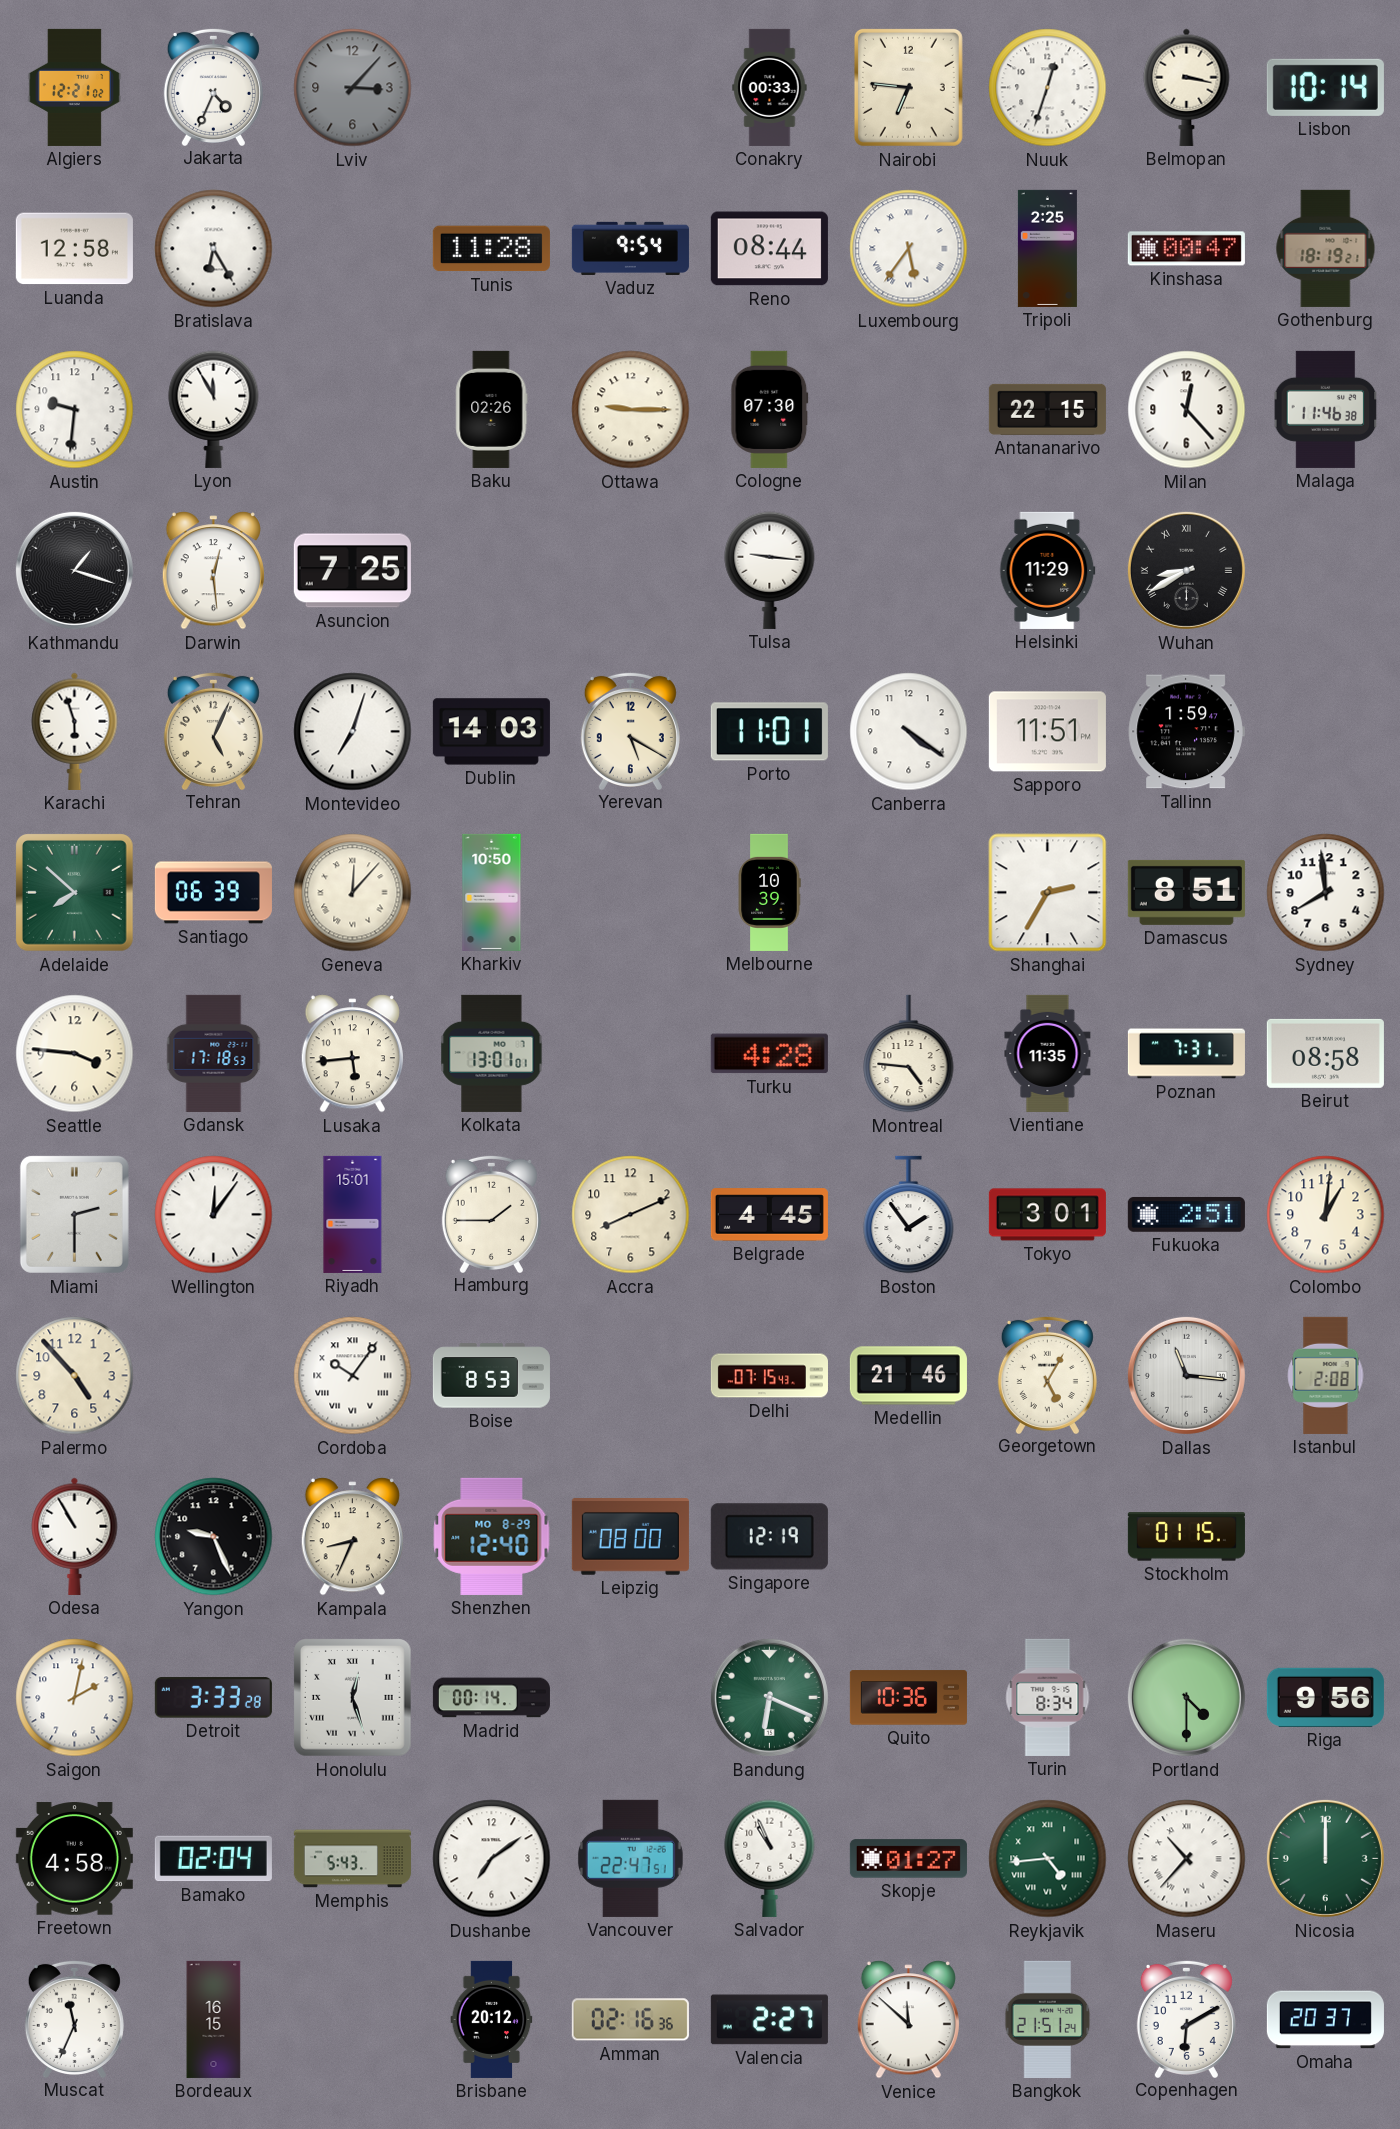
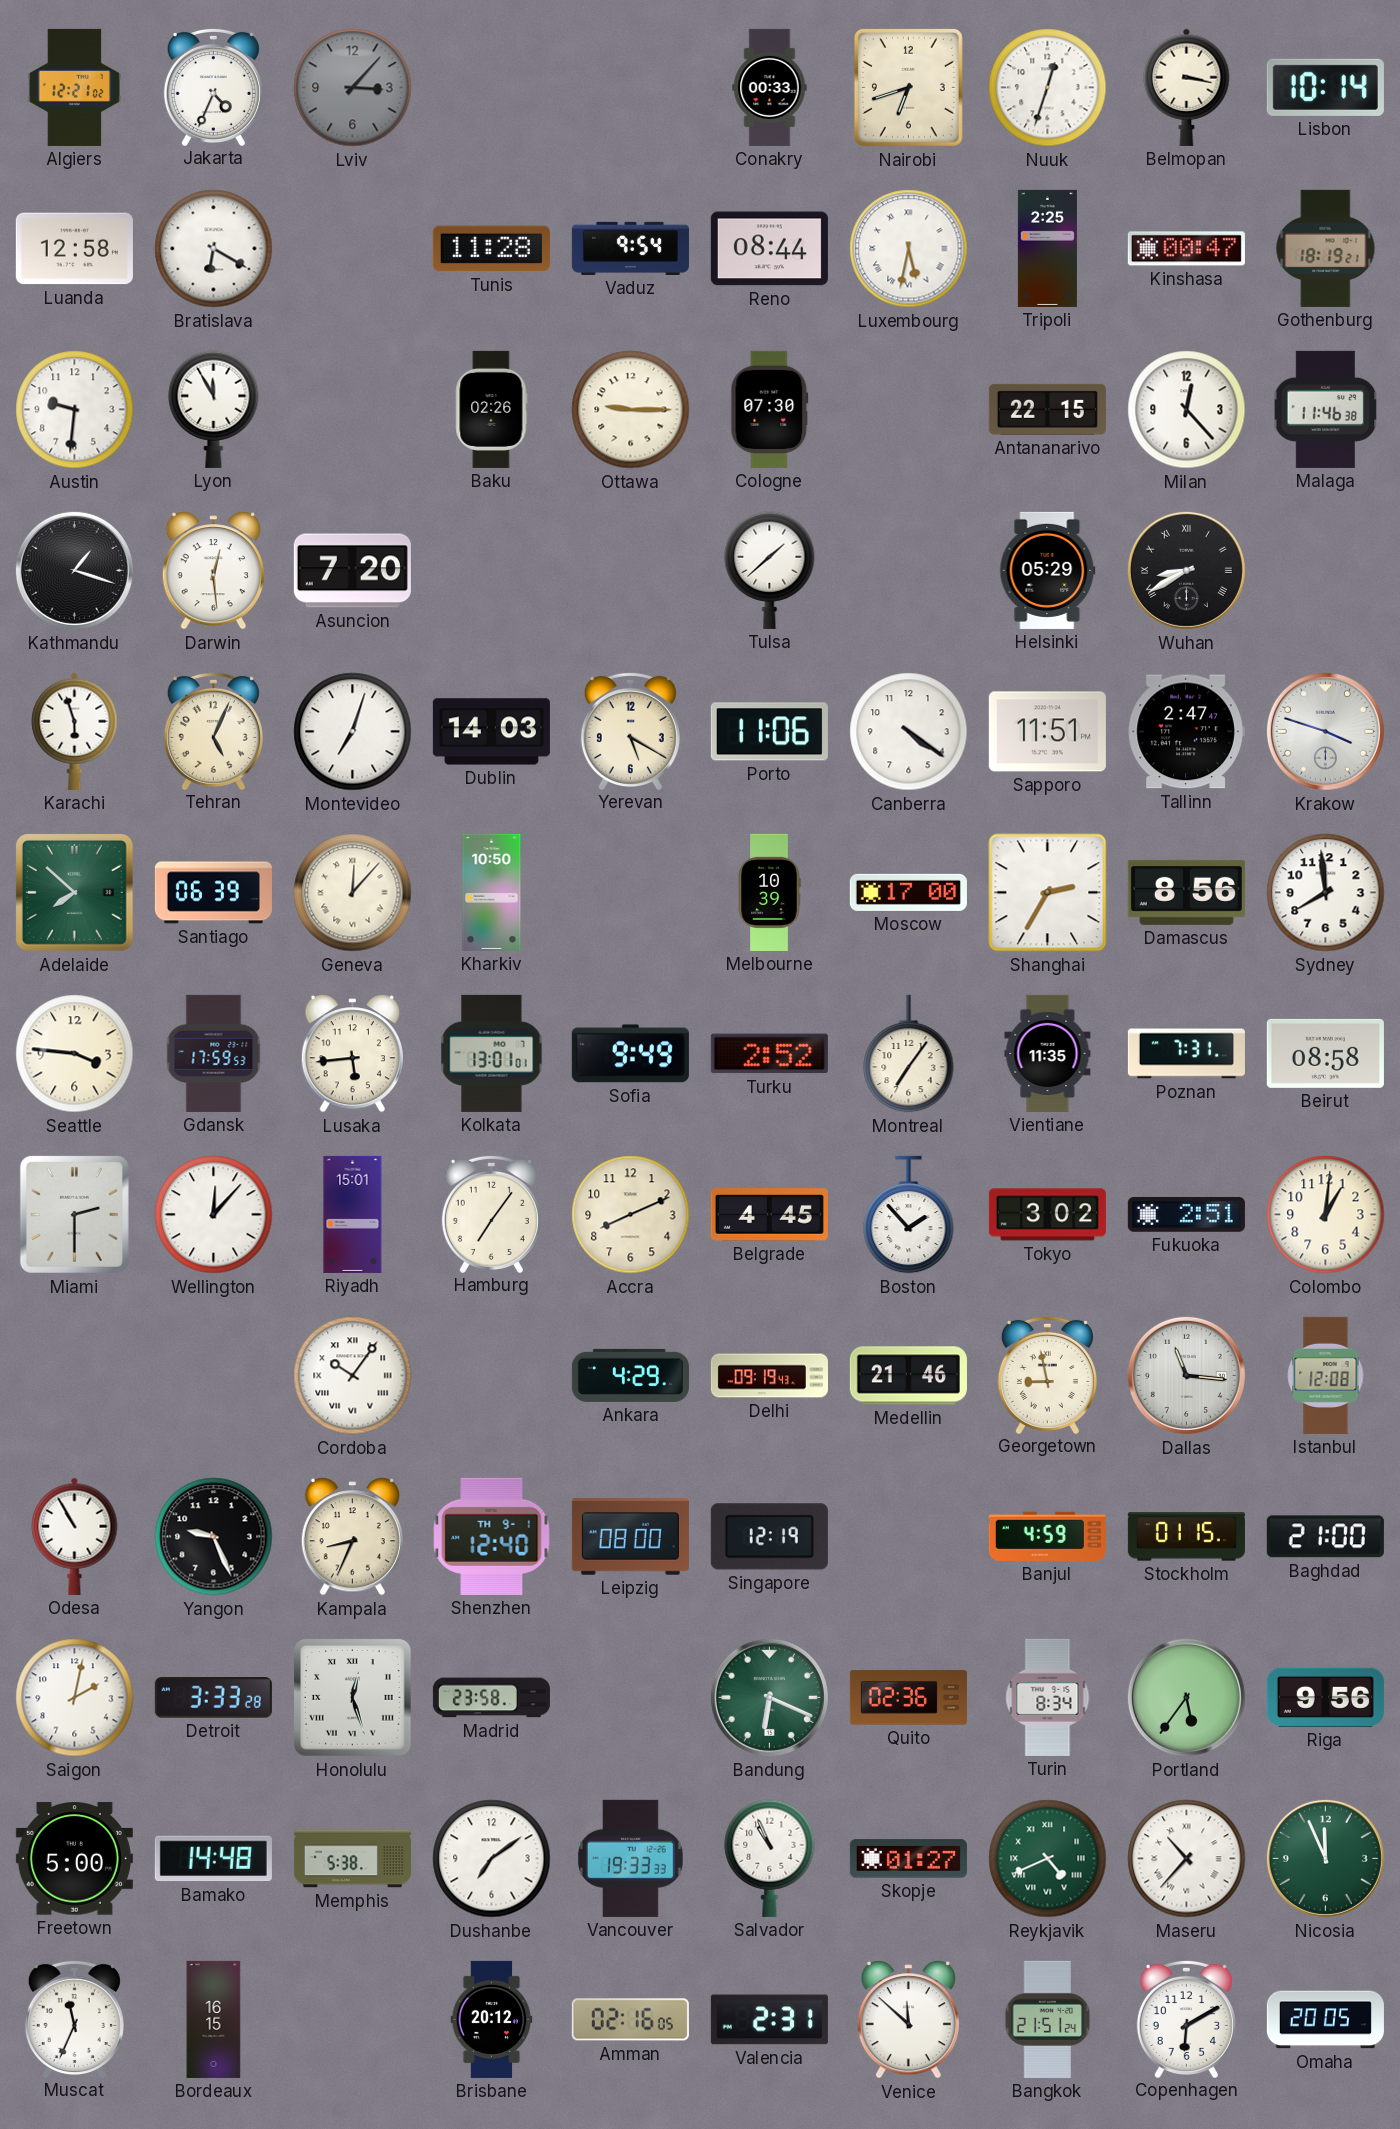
Nairobi: 6:46 -> 6:42
Bratislava: 6:25 -> 6:20
Luxembourg: 5:36 -> 5:32
Asuncion: 7:25 -> 7:20
Tulsa: 9:16 -> 1:38
Helsinki: 11:29 -> 05:29
Porto: 11:01 -> 11:06
Tallinn: 1:59 -> 2:47
Krakow: none -> 3:48
Moscow: none -> 17:00
Damascus: 8:51 -> 8:56
Gdansk: 17:18 -> 17:59
Sofia: none -> 9:49
Turku: 4:28 -> 2:52
Montreal: 4:46 -> 7:06
Wellington: 12:06 -> 12:07
Hamburg: 1:45 -> 7:06
Boston: 1:54 -> 1:53
Tokyo: 3:01 -> 3:02
Palermo: 4:53 -> none
Boise: 8:53 -> none
Ankara: none -> 4:29
Delhi: 07:15 -> 09:19
Georgetown: 5:05 -> 8:58
Istanbul: 2:08 -> 12:08
Shenzhen date: MO 8-29 -> TH 9-1
Banjul: none -> 4:59
Baghdad: none -> 21:00
Madrid: 00:14 -> 23:58
Quito: 10:36 -> 02:36
Portland: 4:30 -> 5:36
Freetown: 4:58 -> 5:00
Bamako: 02:04 -> 14:48
Memphis: 5:43 -> 5:38
Vancouver: 22:47 -> 19:33
Reykjavik: 4:44 -> 4:41
Nicosia: 12:00 -> 11:56
Amman: 02:16:36 -> 02:16:05
Valencia: 2:27 -> 2:31
Omaha: 20:37 -> 20:05
